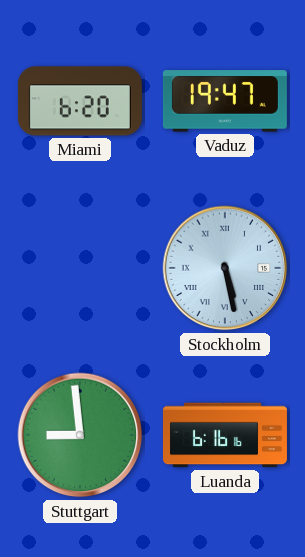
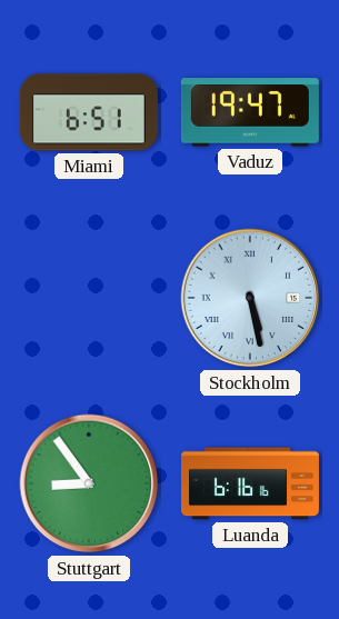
Miami: 6:20 -> 6:51
Stuttgart: 8:59 -> 8:54
